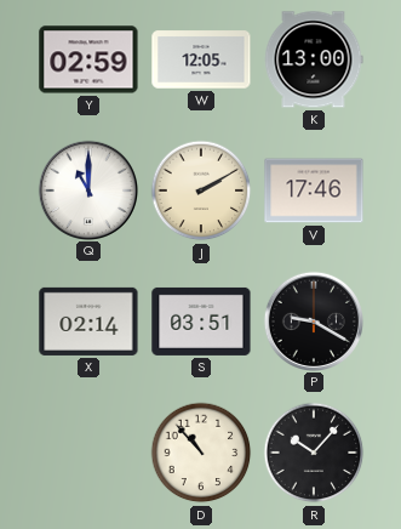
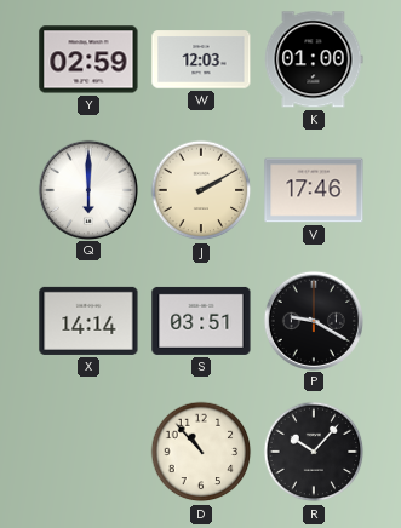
W: 12:05 -> 12:03
K: 13:00 -> 01:00
Q: 11:00 -> 6:00
X: 02:14 -> 14:14
